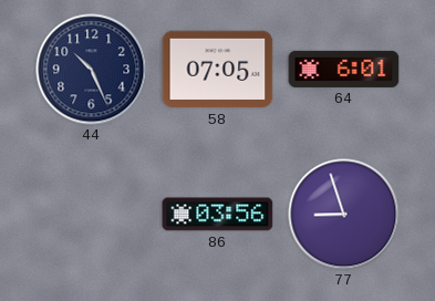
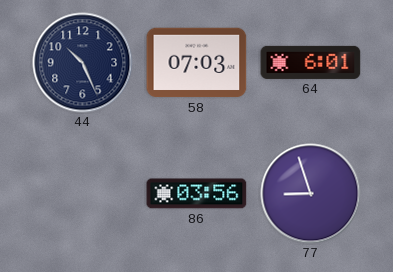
58: 07:05 -> 07:03
